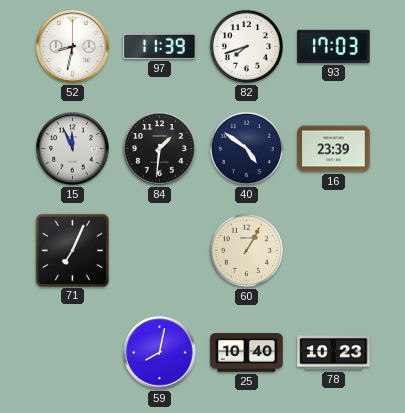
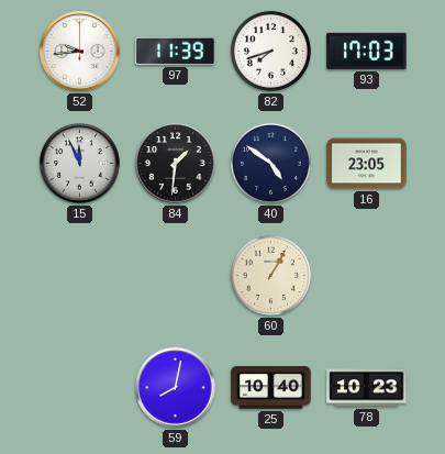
52: 8:32 -> 9:44
16: 23:39 -> 23:05
71: 7:04 -> none
